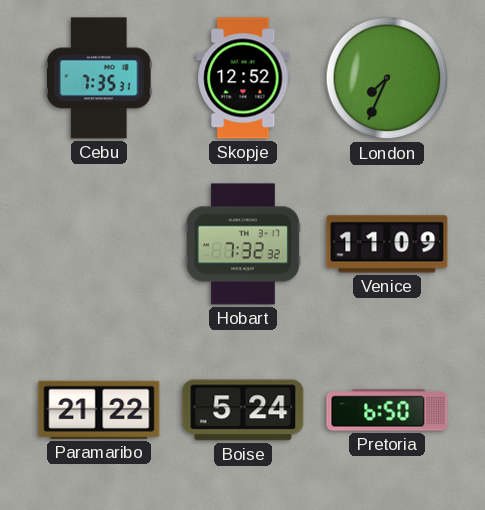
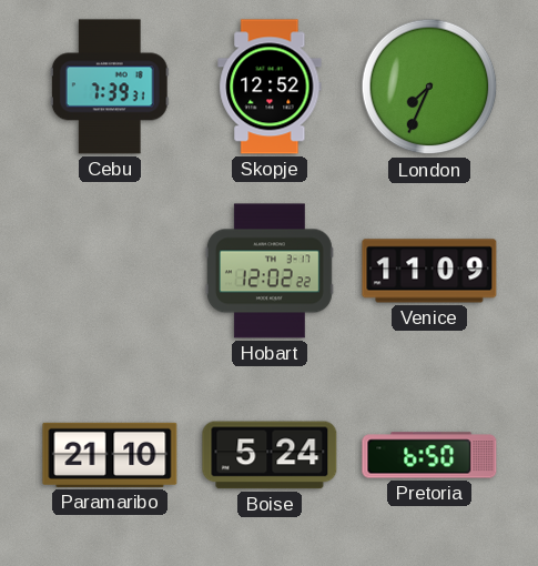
Cebu: 7:35 -> 7:39
Hobart: 7:32 -> 12:02
Paramaribo: 21:22 -> 21:10
